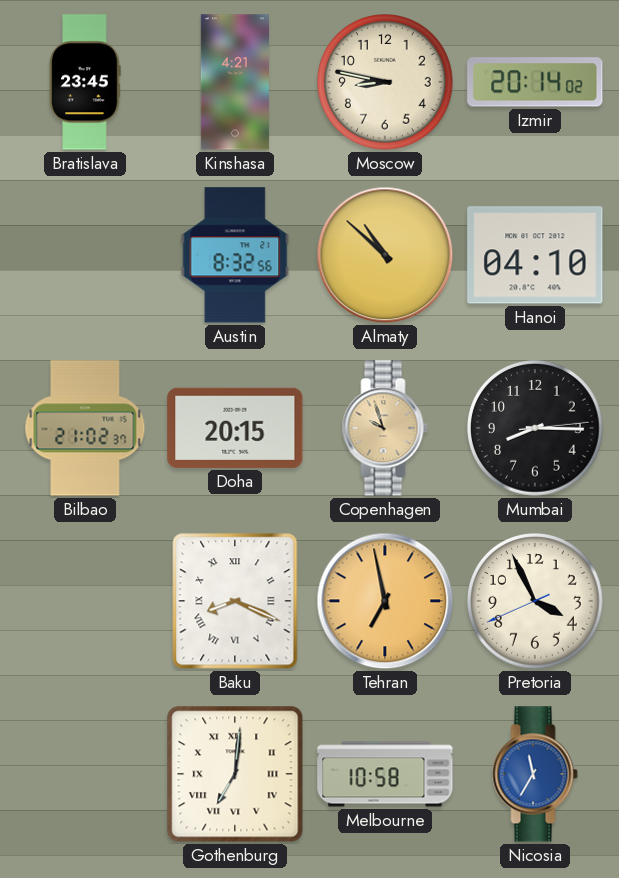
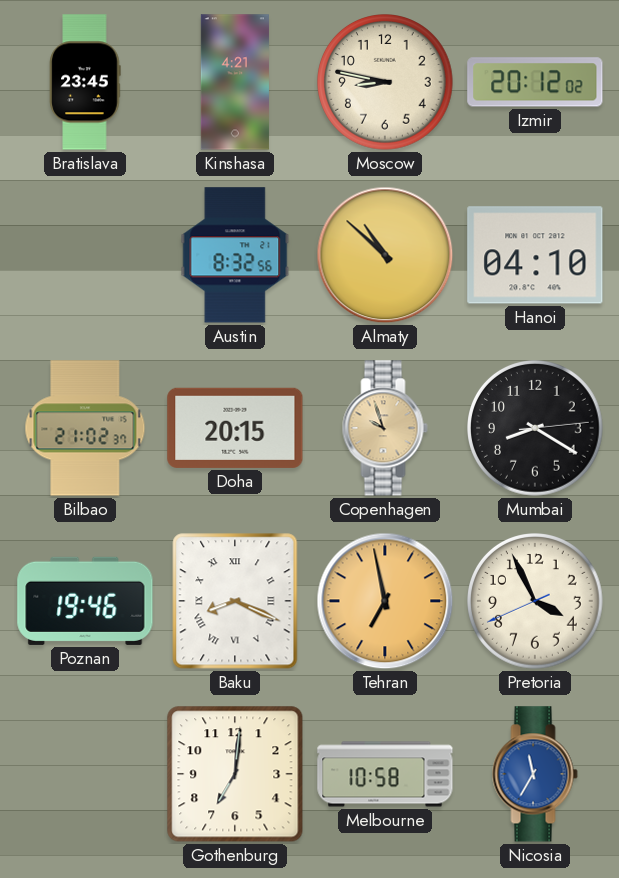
Izmir: 20:14 -> 20:12
Mumbai: 8:15 -> 8:20
Poznan: none -> 19:46
Gothenburg numerals: Roman -> Arabic
